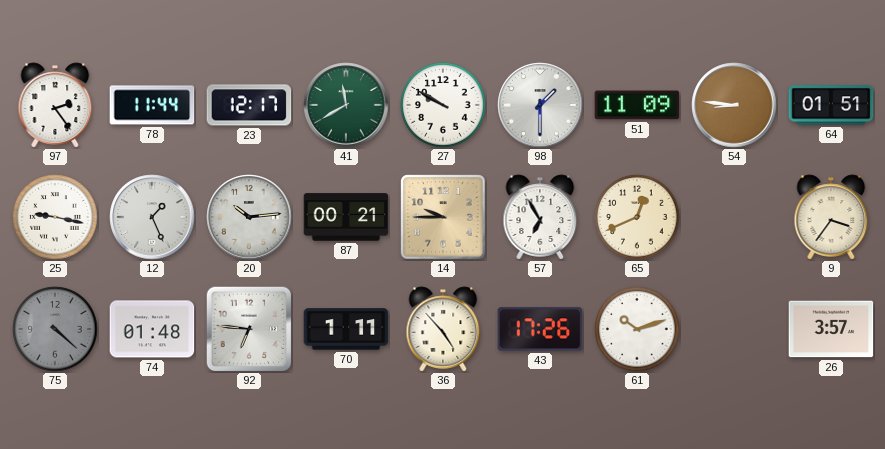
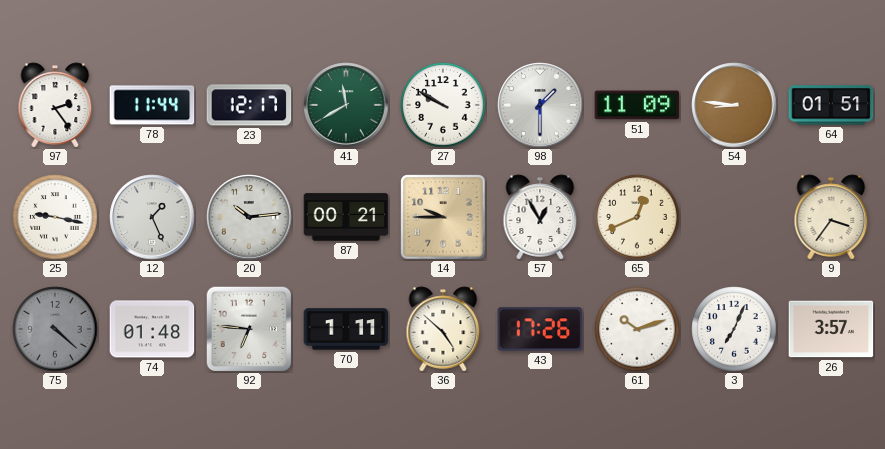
57: 6:55 -> 12:55
36: 4:53 -> 4:52
3: none -> 7:04
